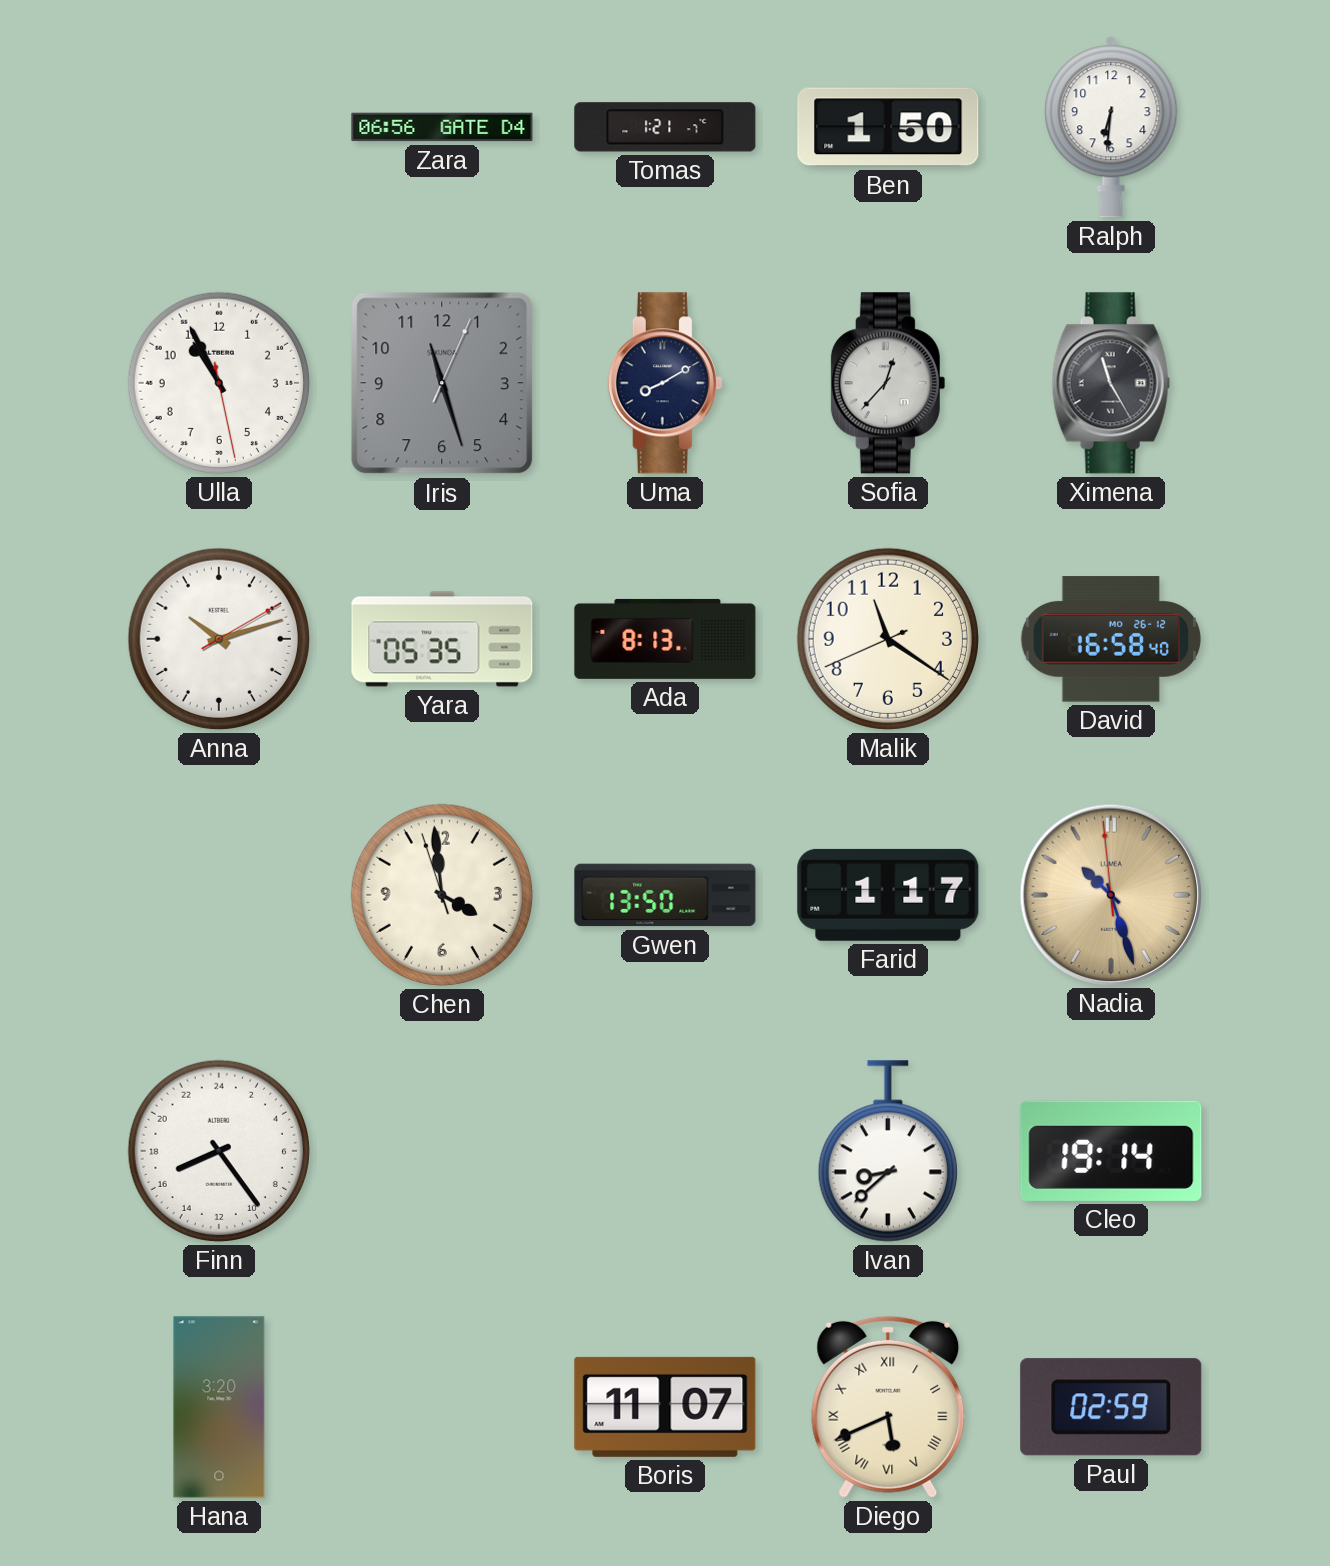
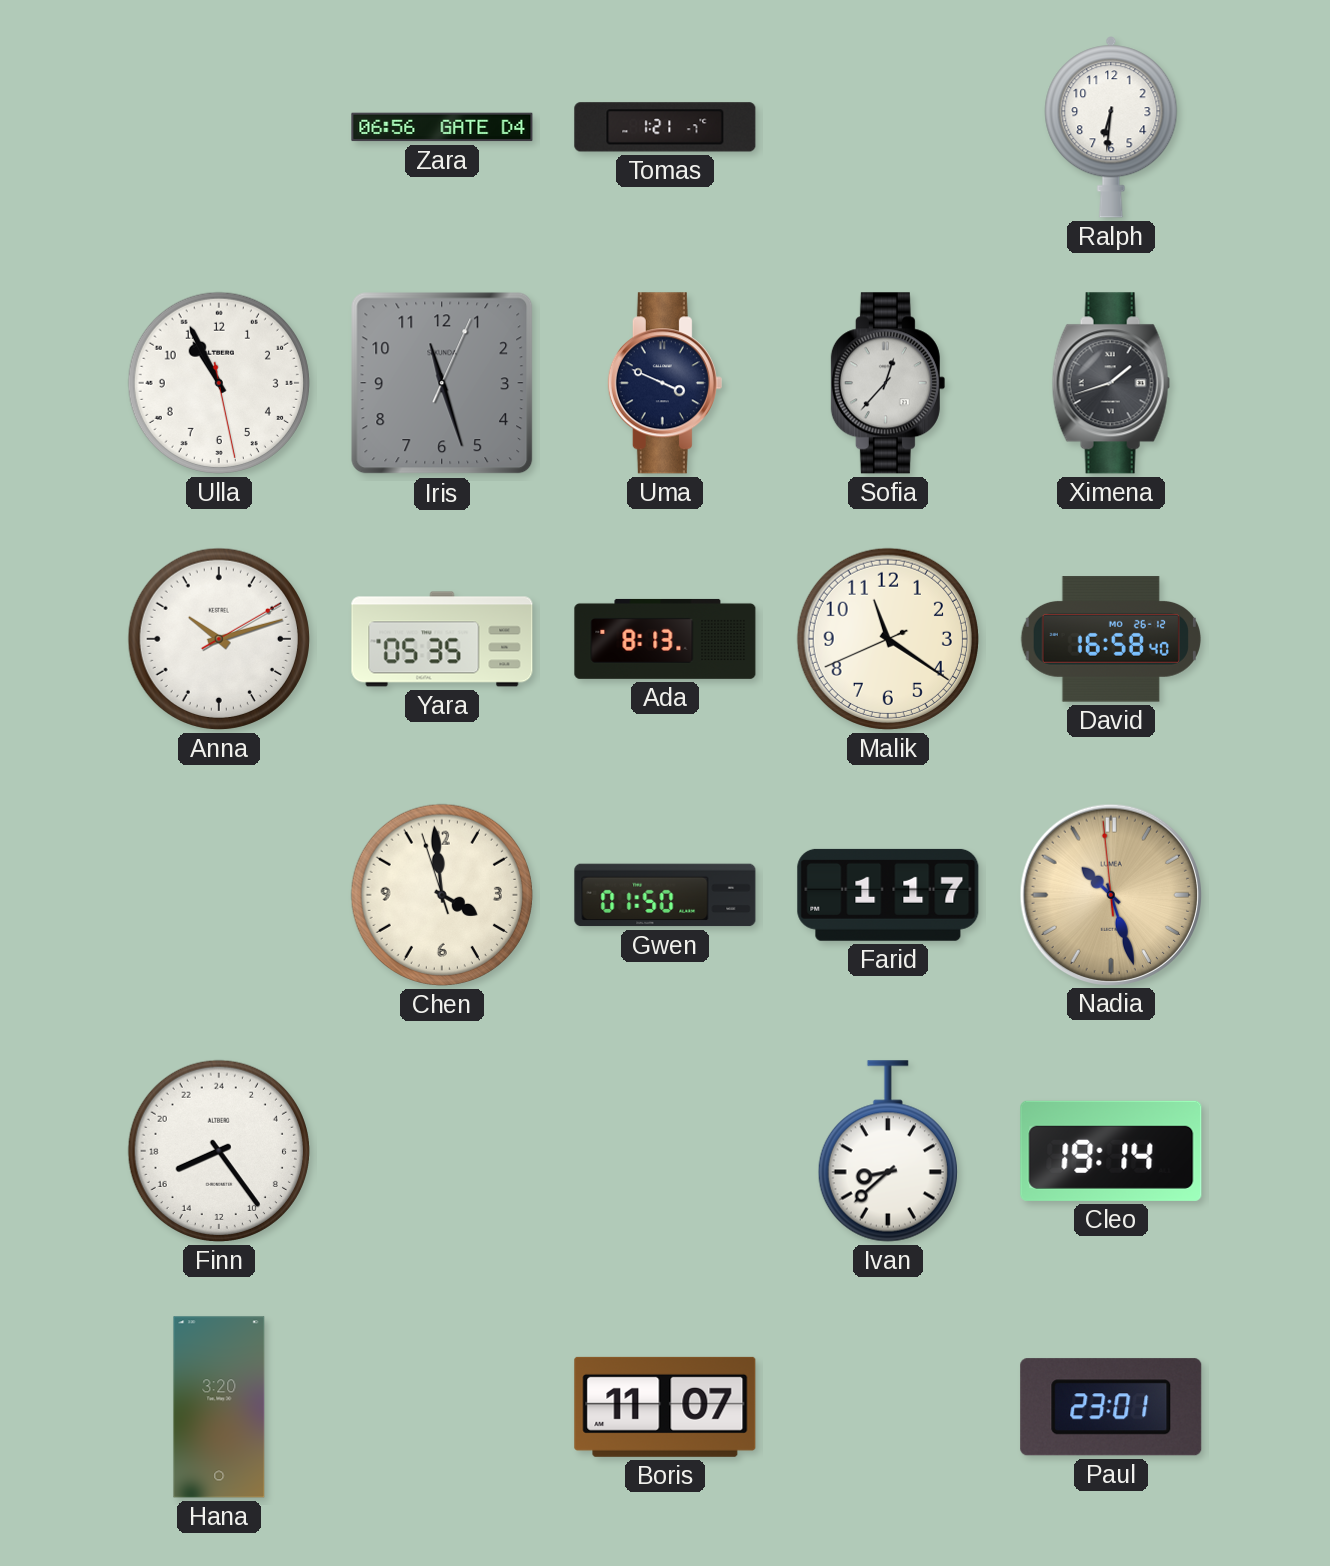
Ben: 1:50 -> none
Uma: 8:10 -> 3:49
Ximena: 11:25 -> 1:42
Gwen: 13:50 -> 01:50
Diego: 5:41 -> none
Paul: 02:59 -> 23:01
